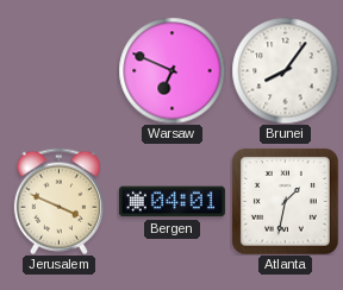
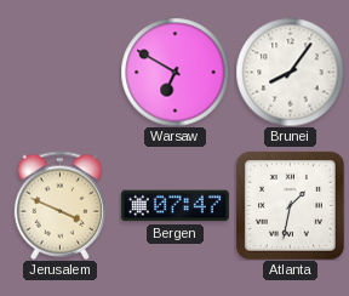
Warsaw: 6:49 -> 6:50
Bergen: 04:01 -> 07:47
